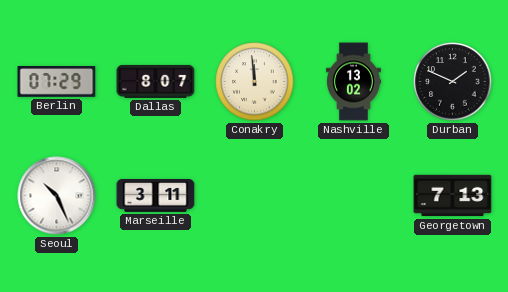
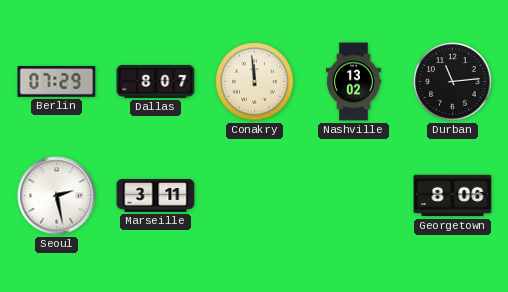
Durban: 1:49 -> 11:14
Seoul: 10:26 -> 2:28
Georgetown: 7:13 -> 8:06
